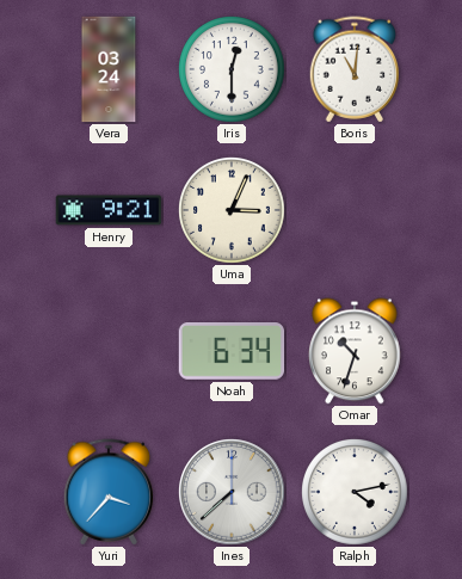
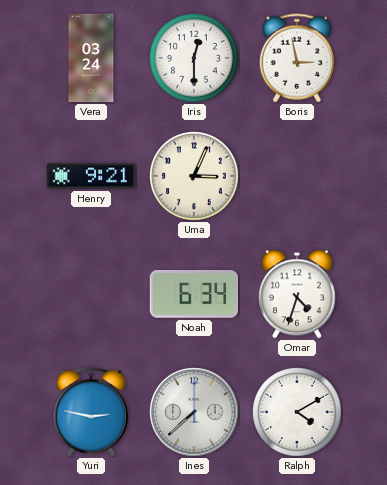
Boris: 11:01 -> 2:58
Omar: 10:33 -> 4:33
Yuri: 3:37 -> 2:47
Ralph: 4:13 -> 4:10
